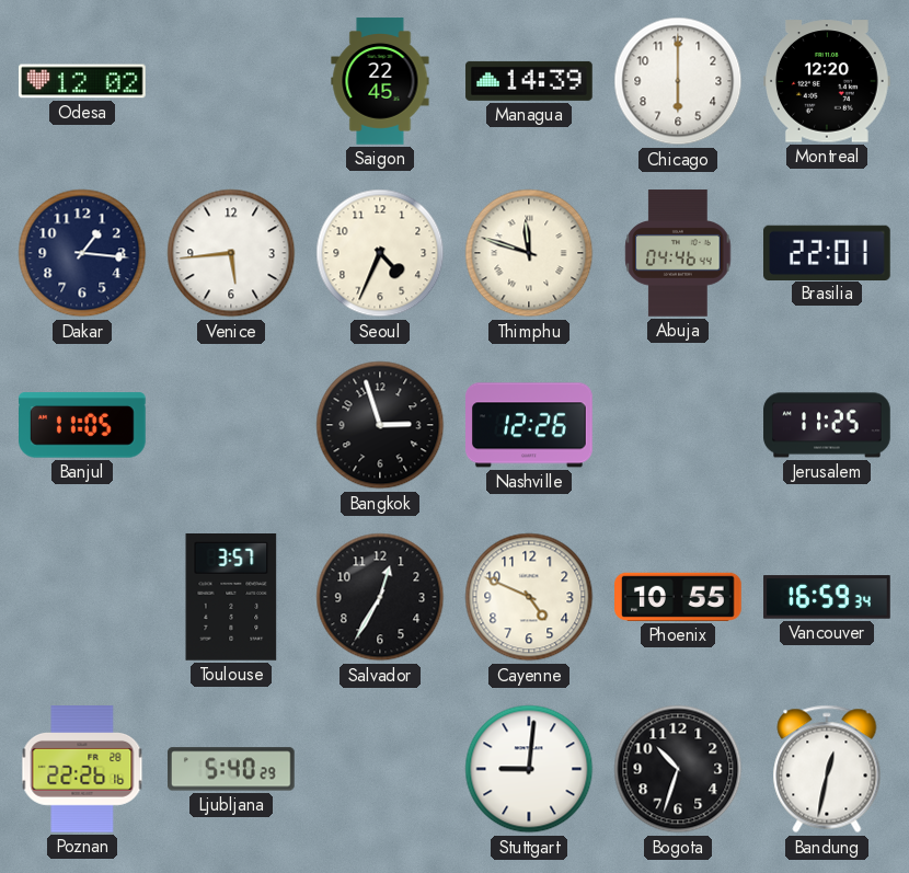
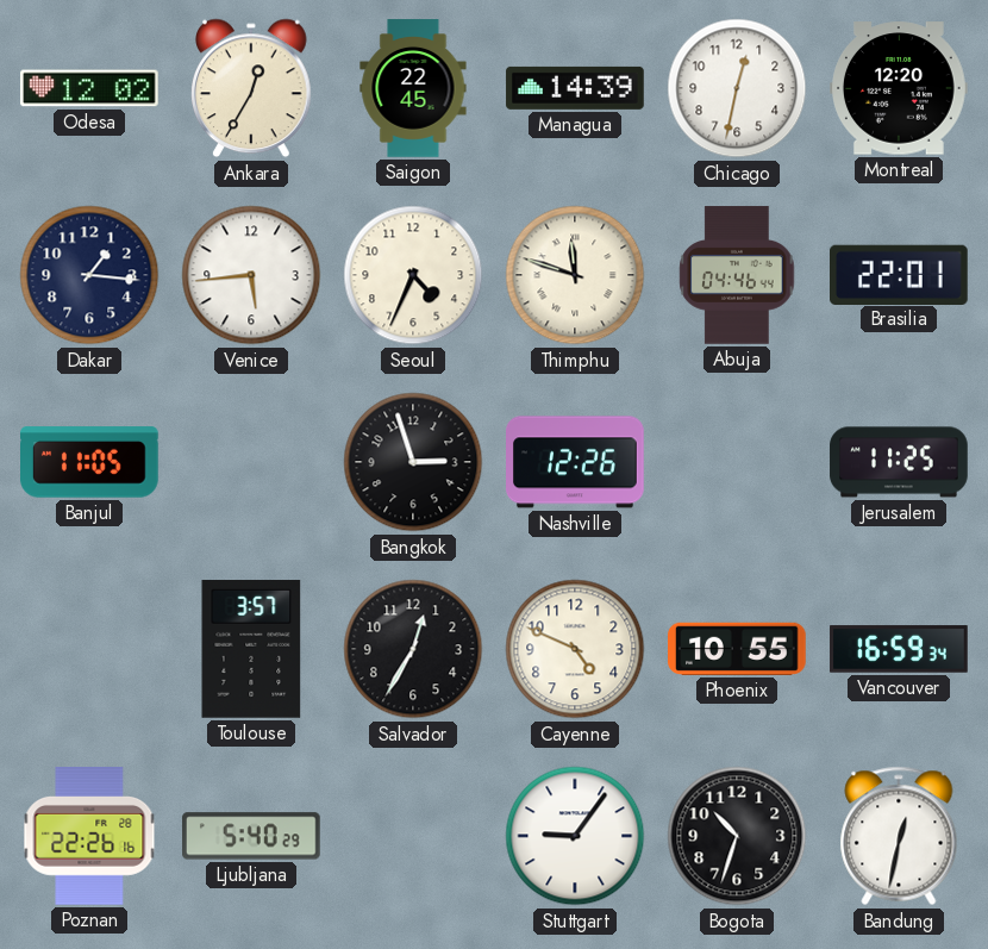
Ankara: none -> 12:35
Chicago: 6:00 -> 12:32
Stuttgart: 9:01 -> 9:06
